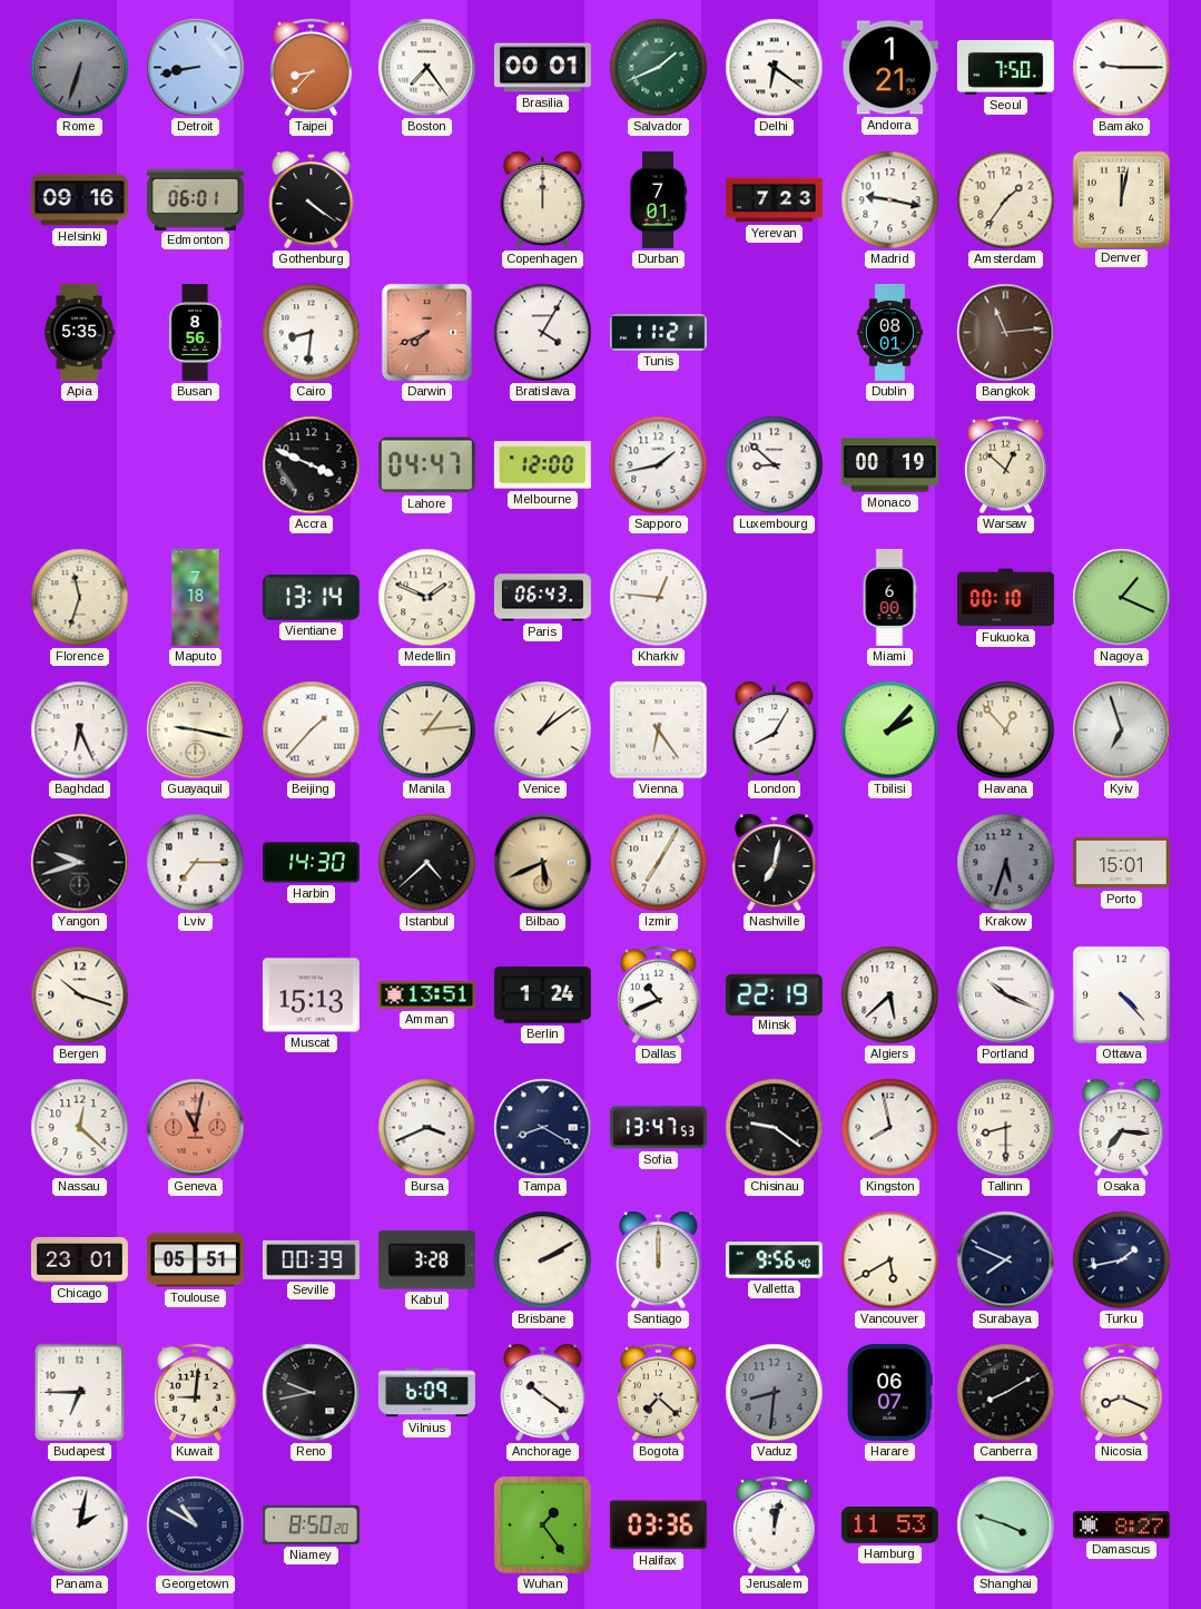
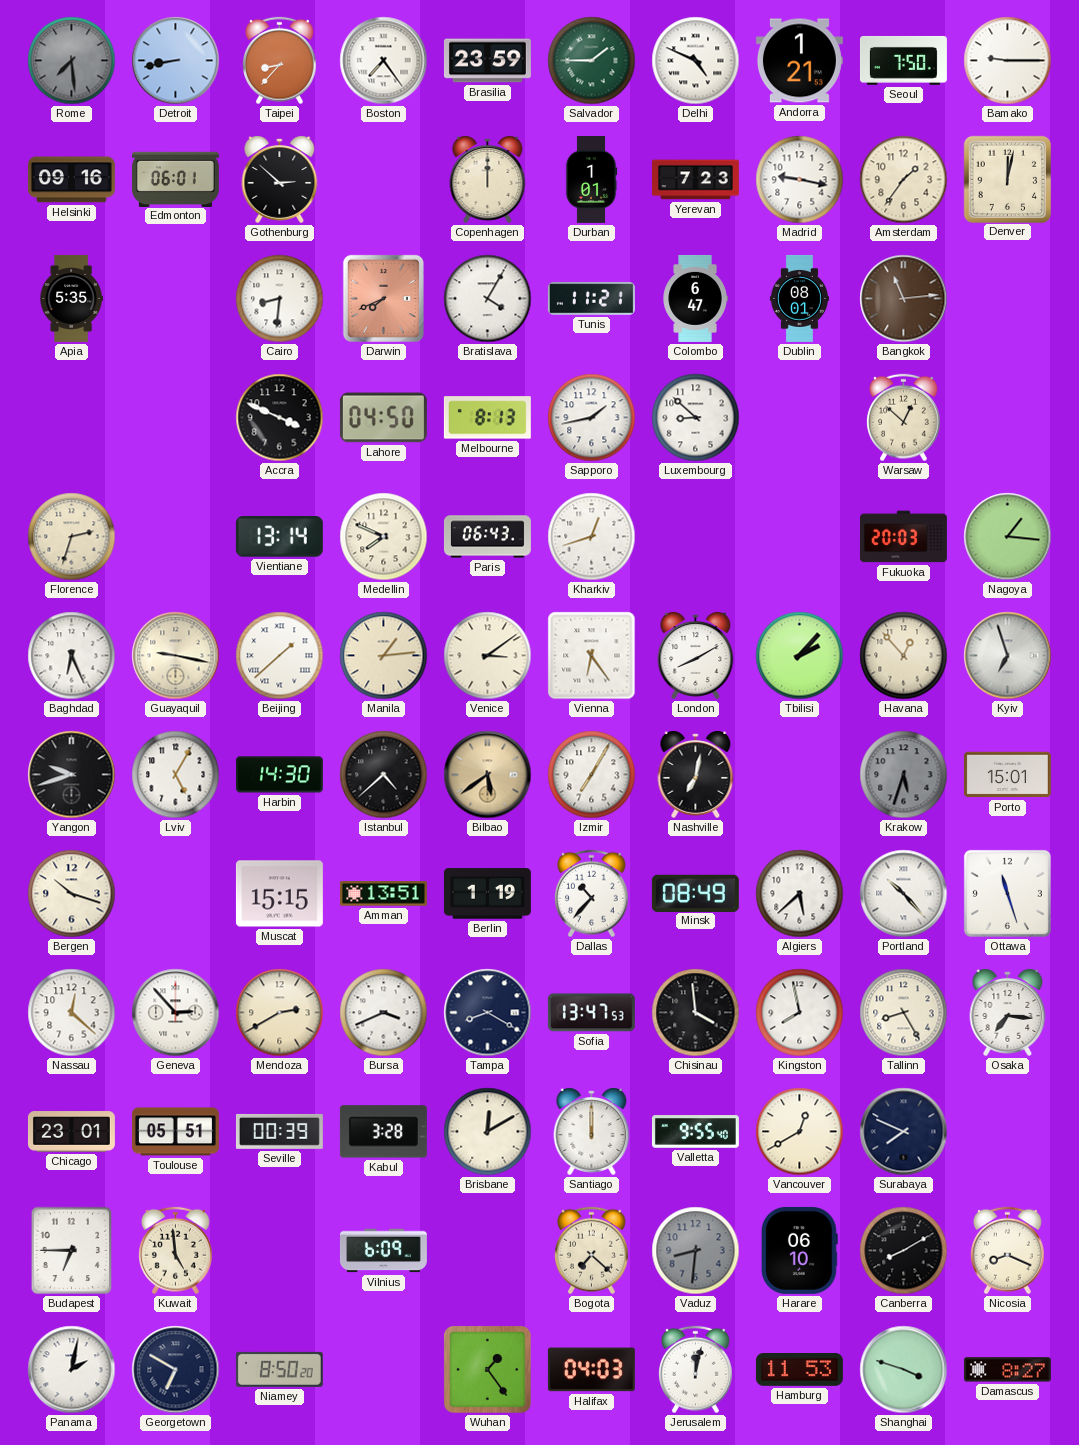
Rome: 6:33 -> 7:29
Brasilia: 00:01 -> 23:59
Salvador: 1:41 -> 1:45
Delhi: 6:21 -> 4:49
Gothenburg: 4:21 -> 2:52
Durban: 7:01 -> 1:01
Busan: 8:56 -> none
Colombo: none -> 6:47
Lahore: 04:47 -> 04:50
Melbourne: 12:00 -> 8:13
Monaco: 00:19 -> none
Florence: 11:33 -> 2:33
Maputo: 7:18 -> none
Medellin: 1:49 -> 7:49
Kharkiv: 12:46 -> 12:42
Miami: 6:00 -> none
Fukuoka: 00:10 -> 20:03
Nagoya: 1:19 -> 1:16
Beijing: 1:37 -> 1:38
Venice: 1:09 -> 3:09
London: 8:05 -> 8:10
Lviv: 7:15 -> 5:05
Bilbao: 5:41 -> 5:39
Muscat: 15:13 -> 15:15
Berlin: 1:24 -> 1:19
Dallas: 10:41 -> 10:37
Minsk: 22:19 -> 08:49
Portland: 10:19 -> 10:23
Ottawa: 4:23 -> 11:27
Geneva: 11:02 -> 2:53
Geneva dial: salmon -> white
Mendoza: none -> 2:40
Chisinau: 9:21 -> 3:59
Tallinn: 8:30 -> 8:25
Brisbane: 2:10 -> 12:10
Valletta: 9:56 -> 9:55
Vancouver: 5:40 -> 12:40
Turku: 1:43 -> none
Kuwait: 9:01 -> 4:59
Reno: 9:43 -> none
Anchorage: 10:21 -> none
Harare: 06:07 -> 06:10
Georgetown: 10:50 -> 6:50
Halifax: 03:36 -> 04:03
